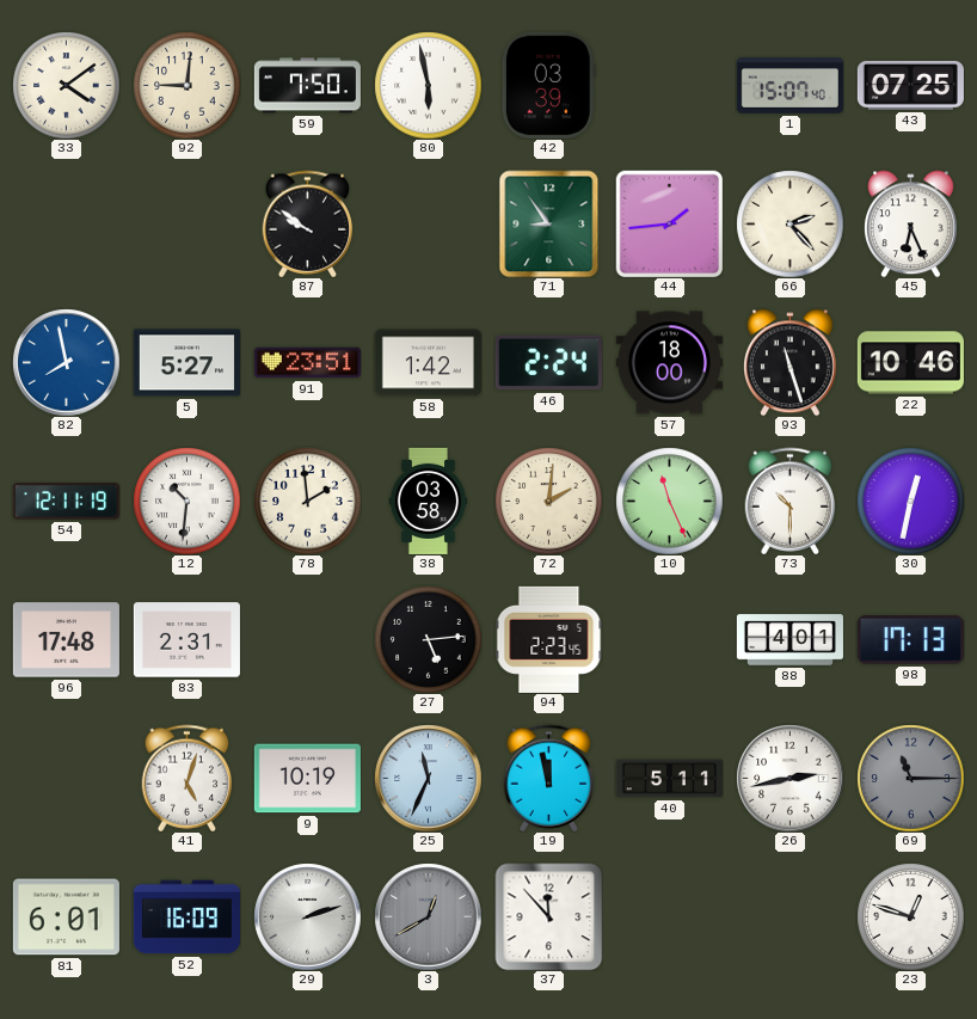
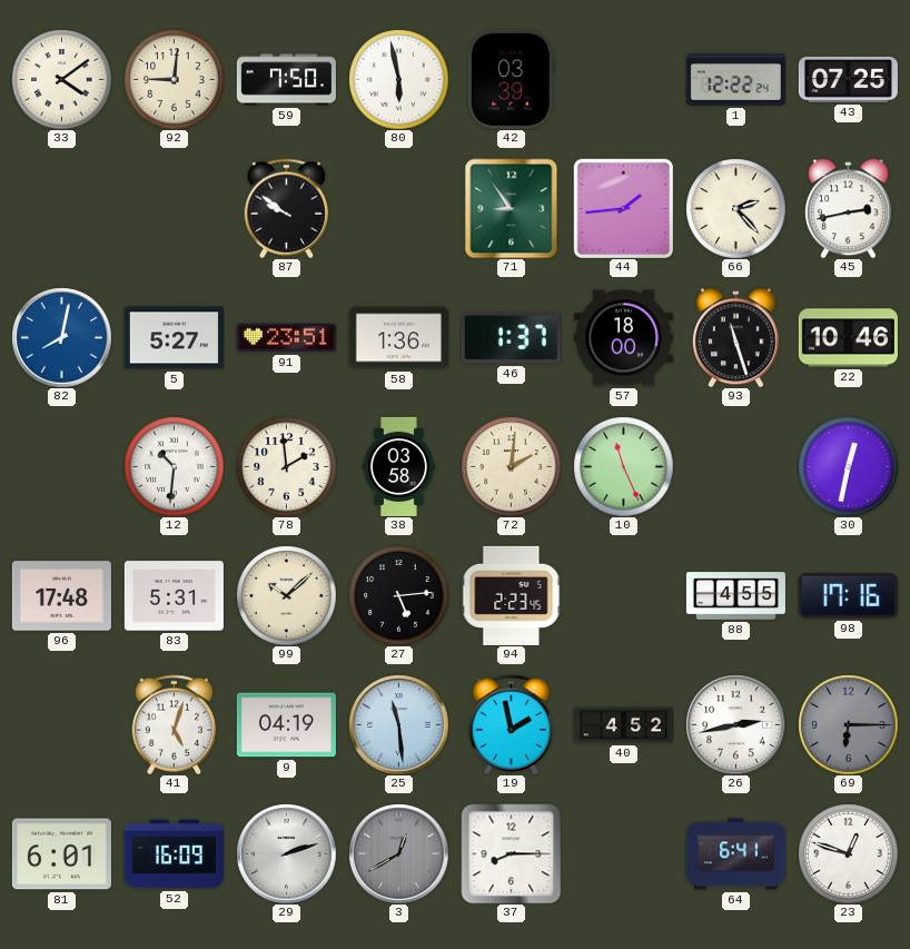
1: 15:07 -> 12:22
45: 6:26 -> 2:43
82: 7:58 -> 8:02
58: 1:42 -> 1:36
46: 2:24 -> 1:37
54: 12:11 -> none
73: 10:30 -> none
83: 2:31 -> 5:31
99: none -> 10:08
88: 4:01 -> 4:55
98: 17:13 -> 17:16
9: 10:19 -> 04:19
25: 11:34 -> 11:29
19: 11:58 -> 1:58
40: 5:11 -> 4:52
69: 11:15 -> 6:15
37: 11:53 -> 8:15
64: none -> 6:41
